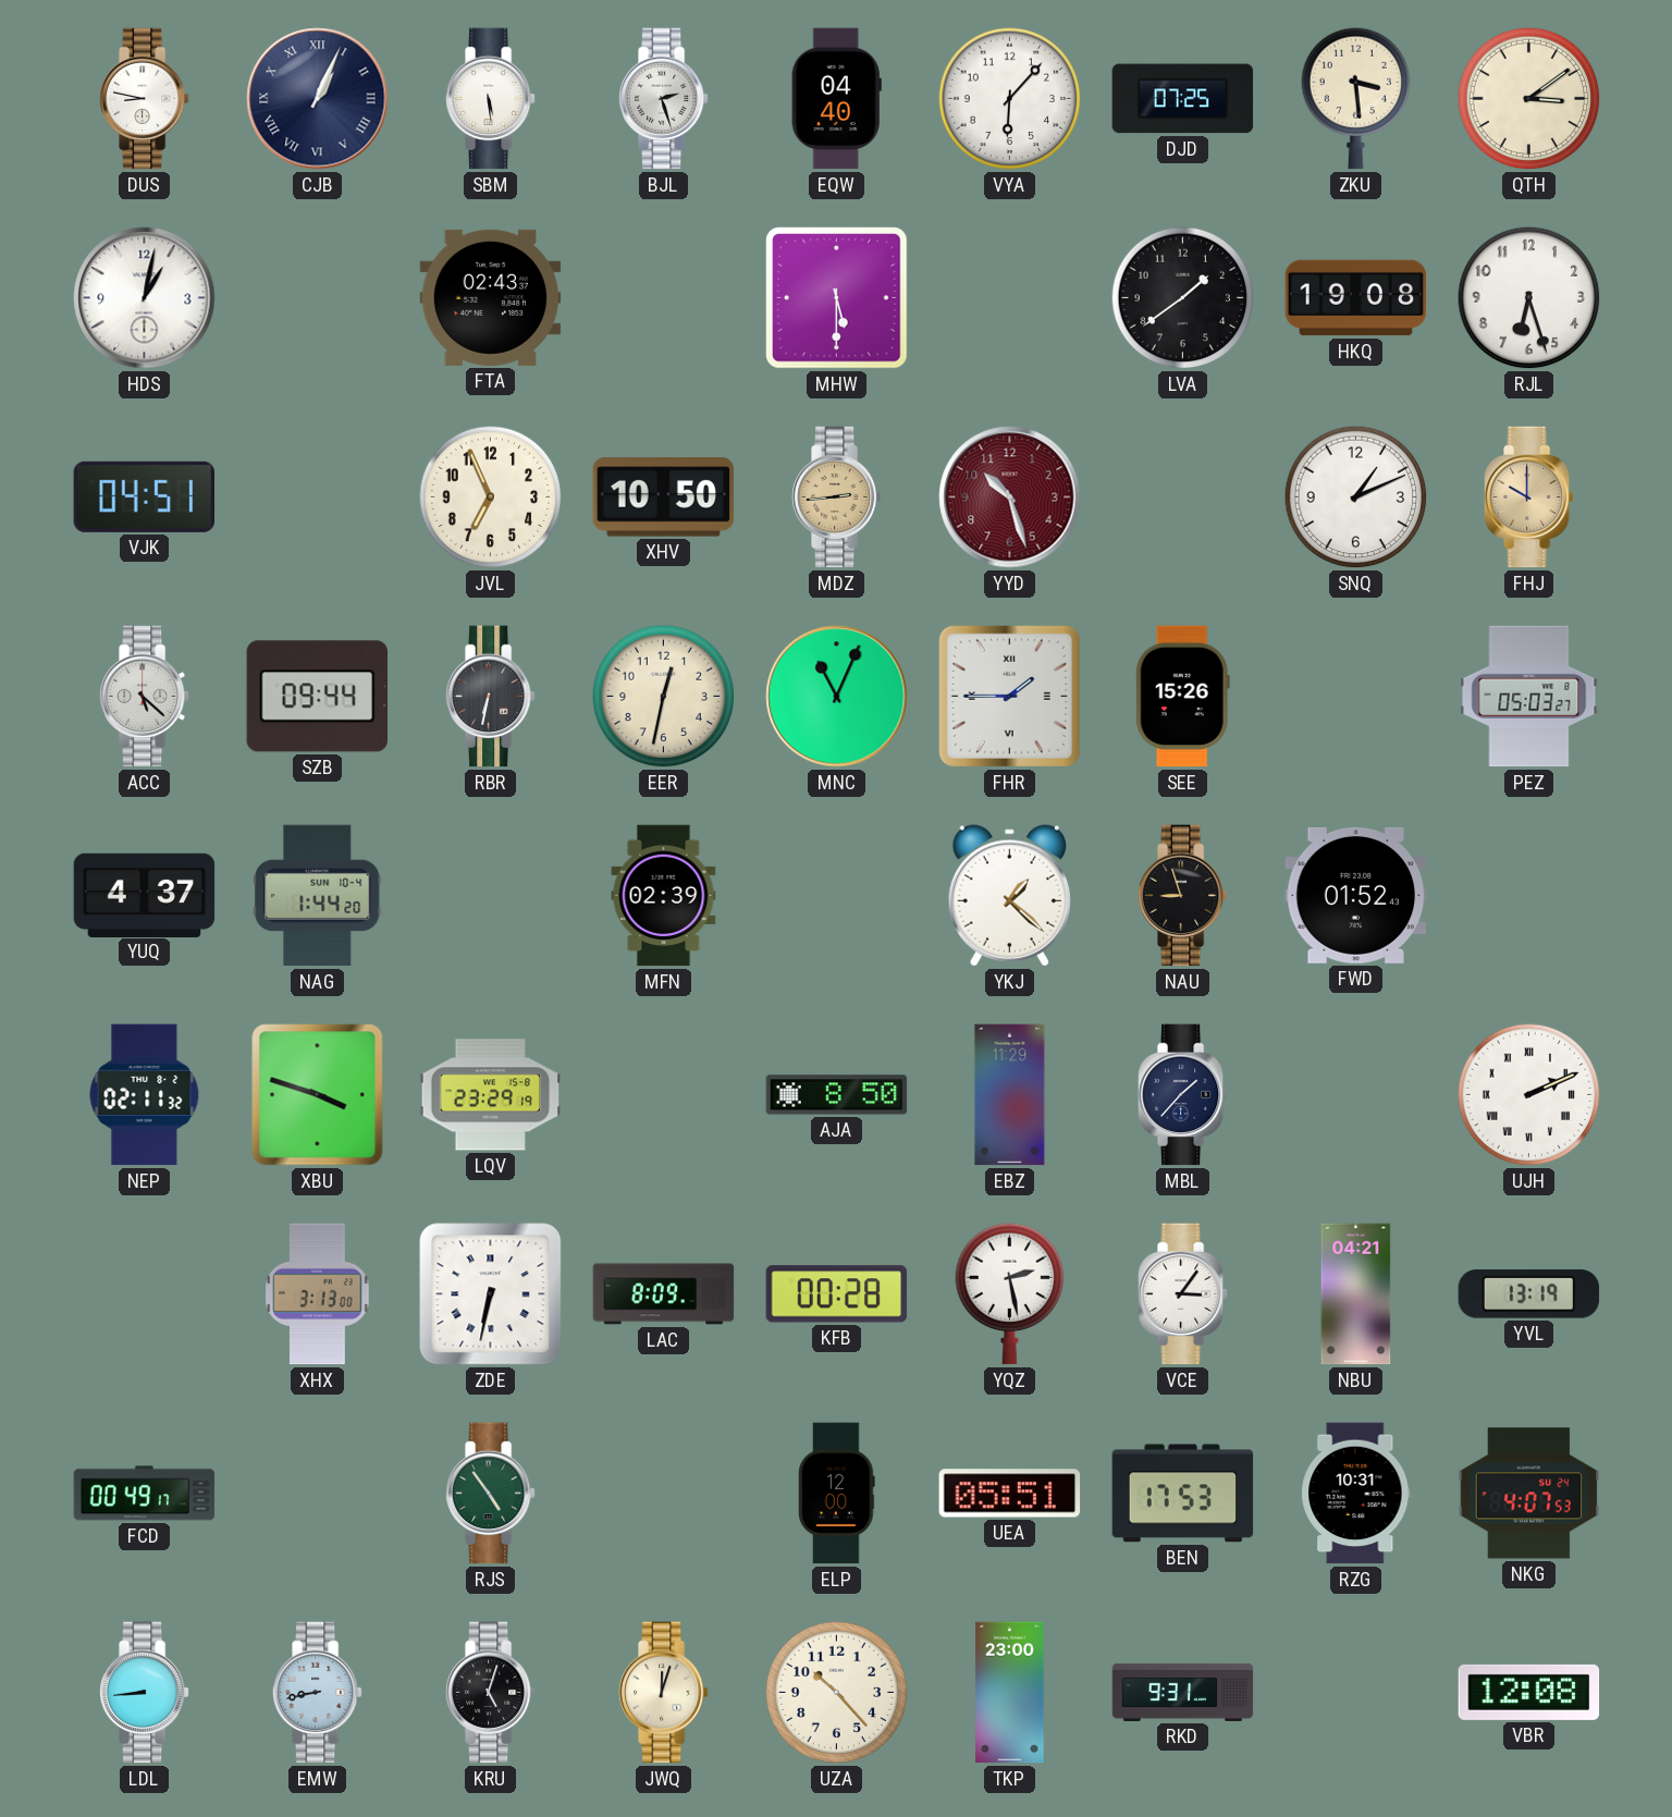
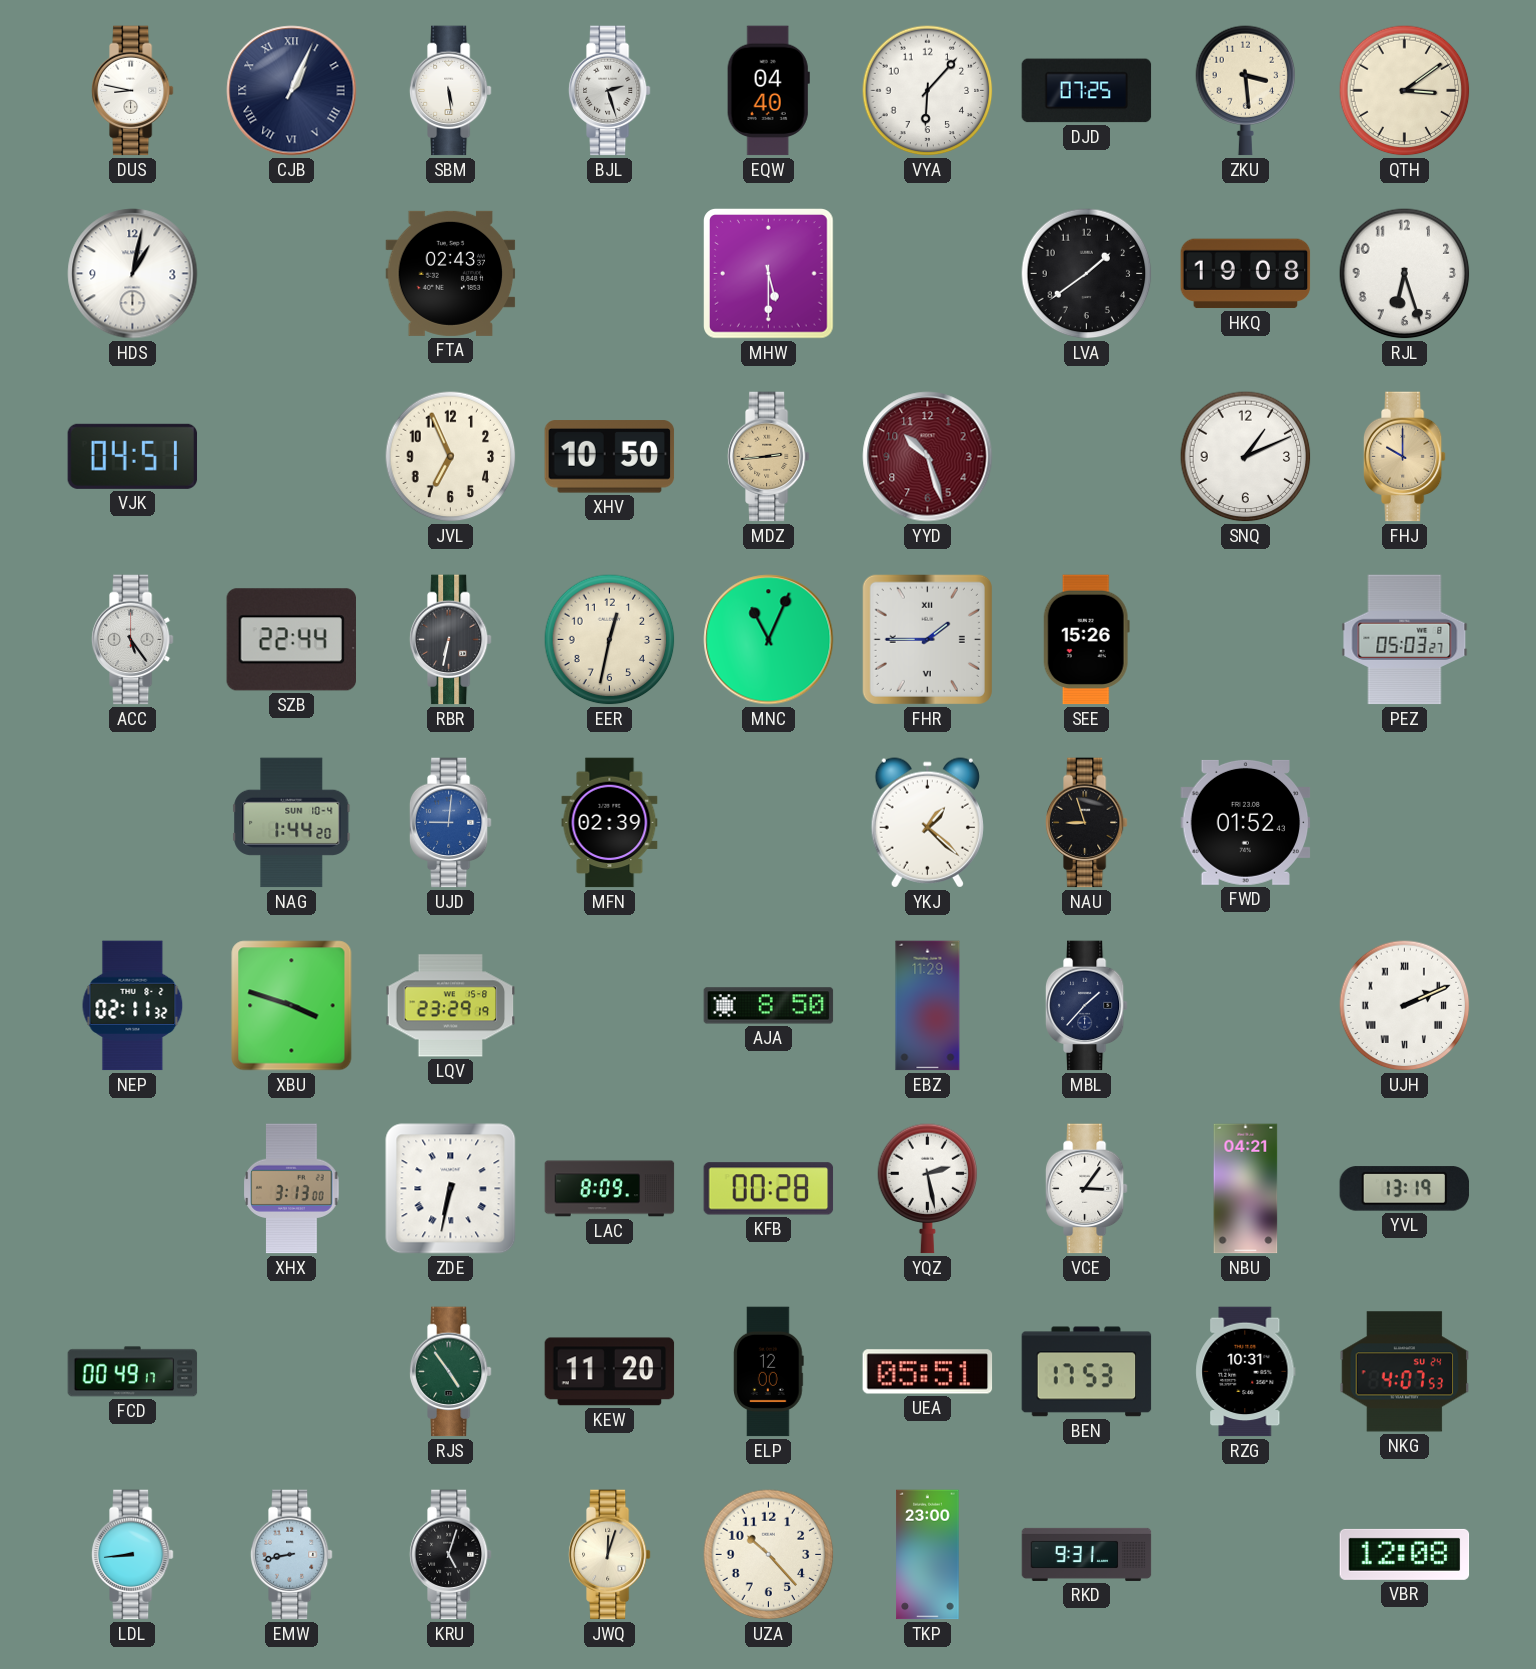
ACC: 5:22 -> 5:24
SZB: 09:44 -> 22:44
YUQ: 4:37 -> none
UJD: none -> 9:01
KEW: none -> 11:20
